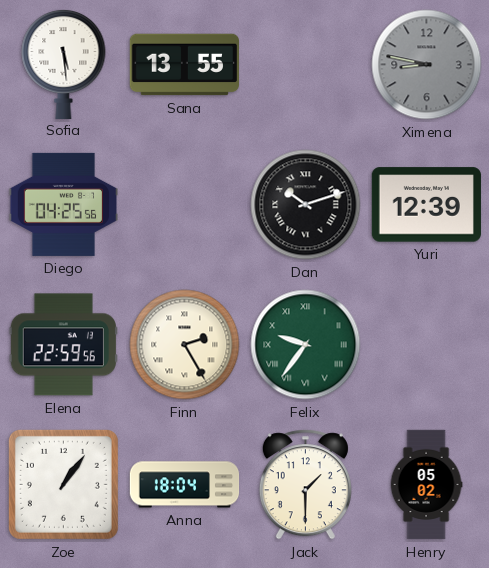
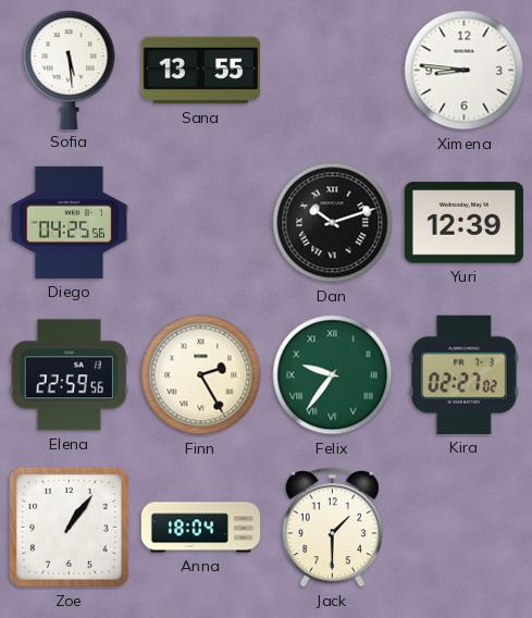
Ximena: 8:47 -> 8:46
Ximena dial: grey -> white
Kira: none -> 02:27
Henry: 05:02 -> none
